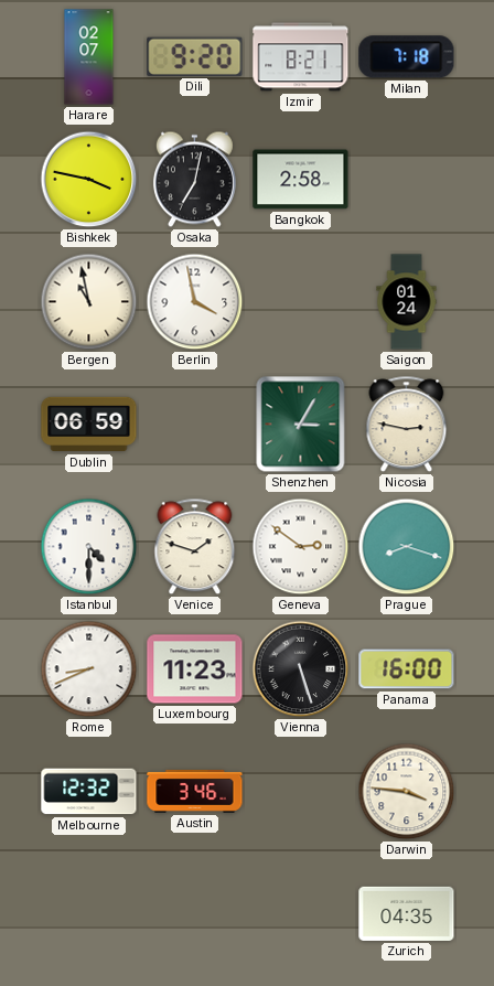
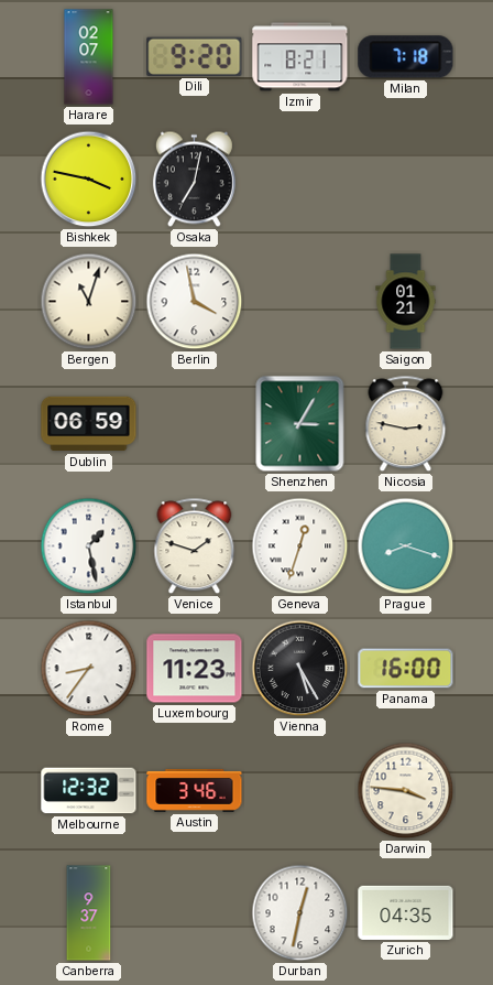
Bangkok: 2:58 -> none
Bergen: 10:58 -> 11:03
Saigon: 01:24 -> 01:21
Istanbul: 4:30 -> 1:28
Geneva: 2:51 -> 12:33
Rome: 8:41 -> 8:36
Vienna: 5:27 -> 5:25
Canberra: none -> 9:37
Durban: none -> 12:32
